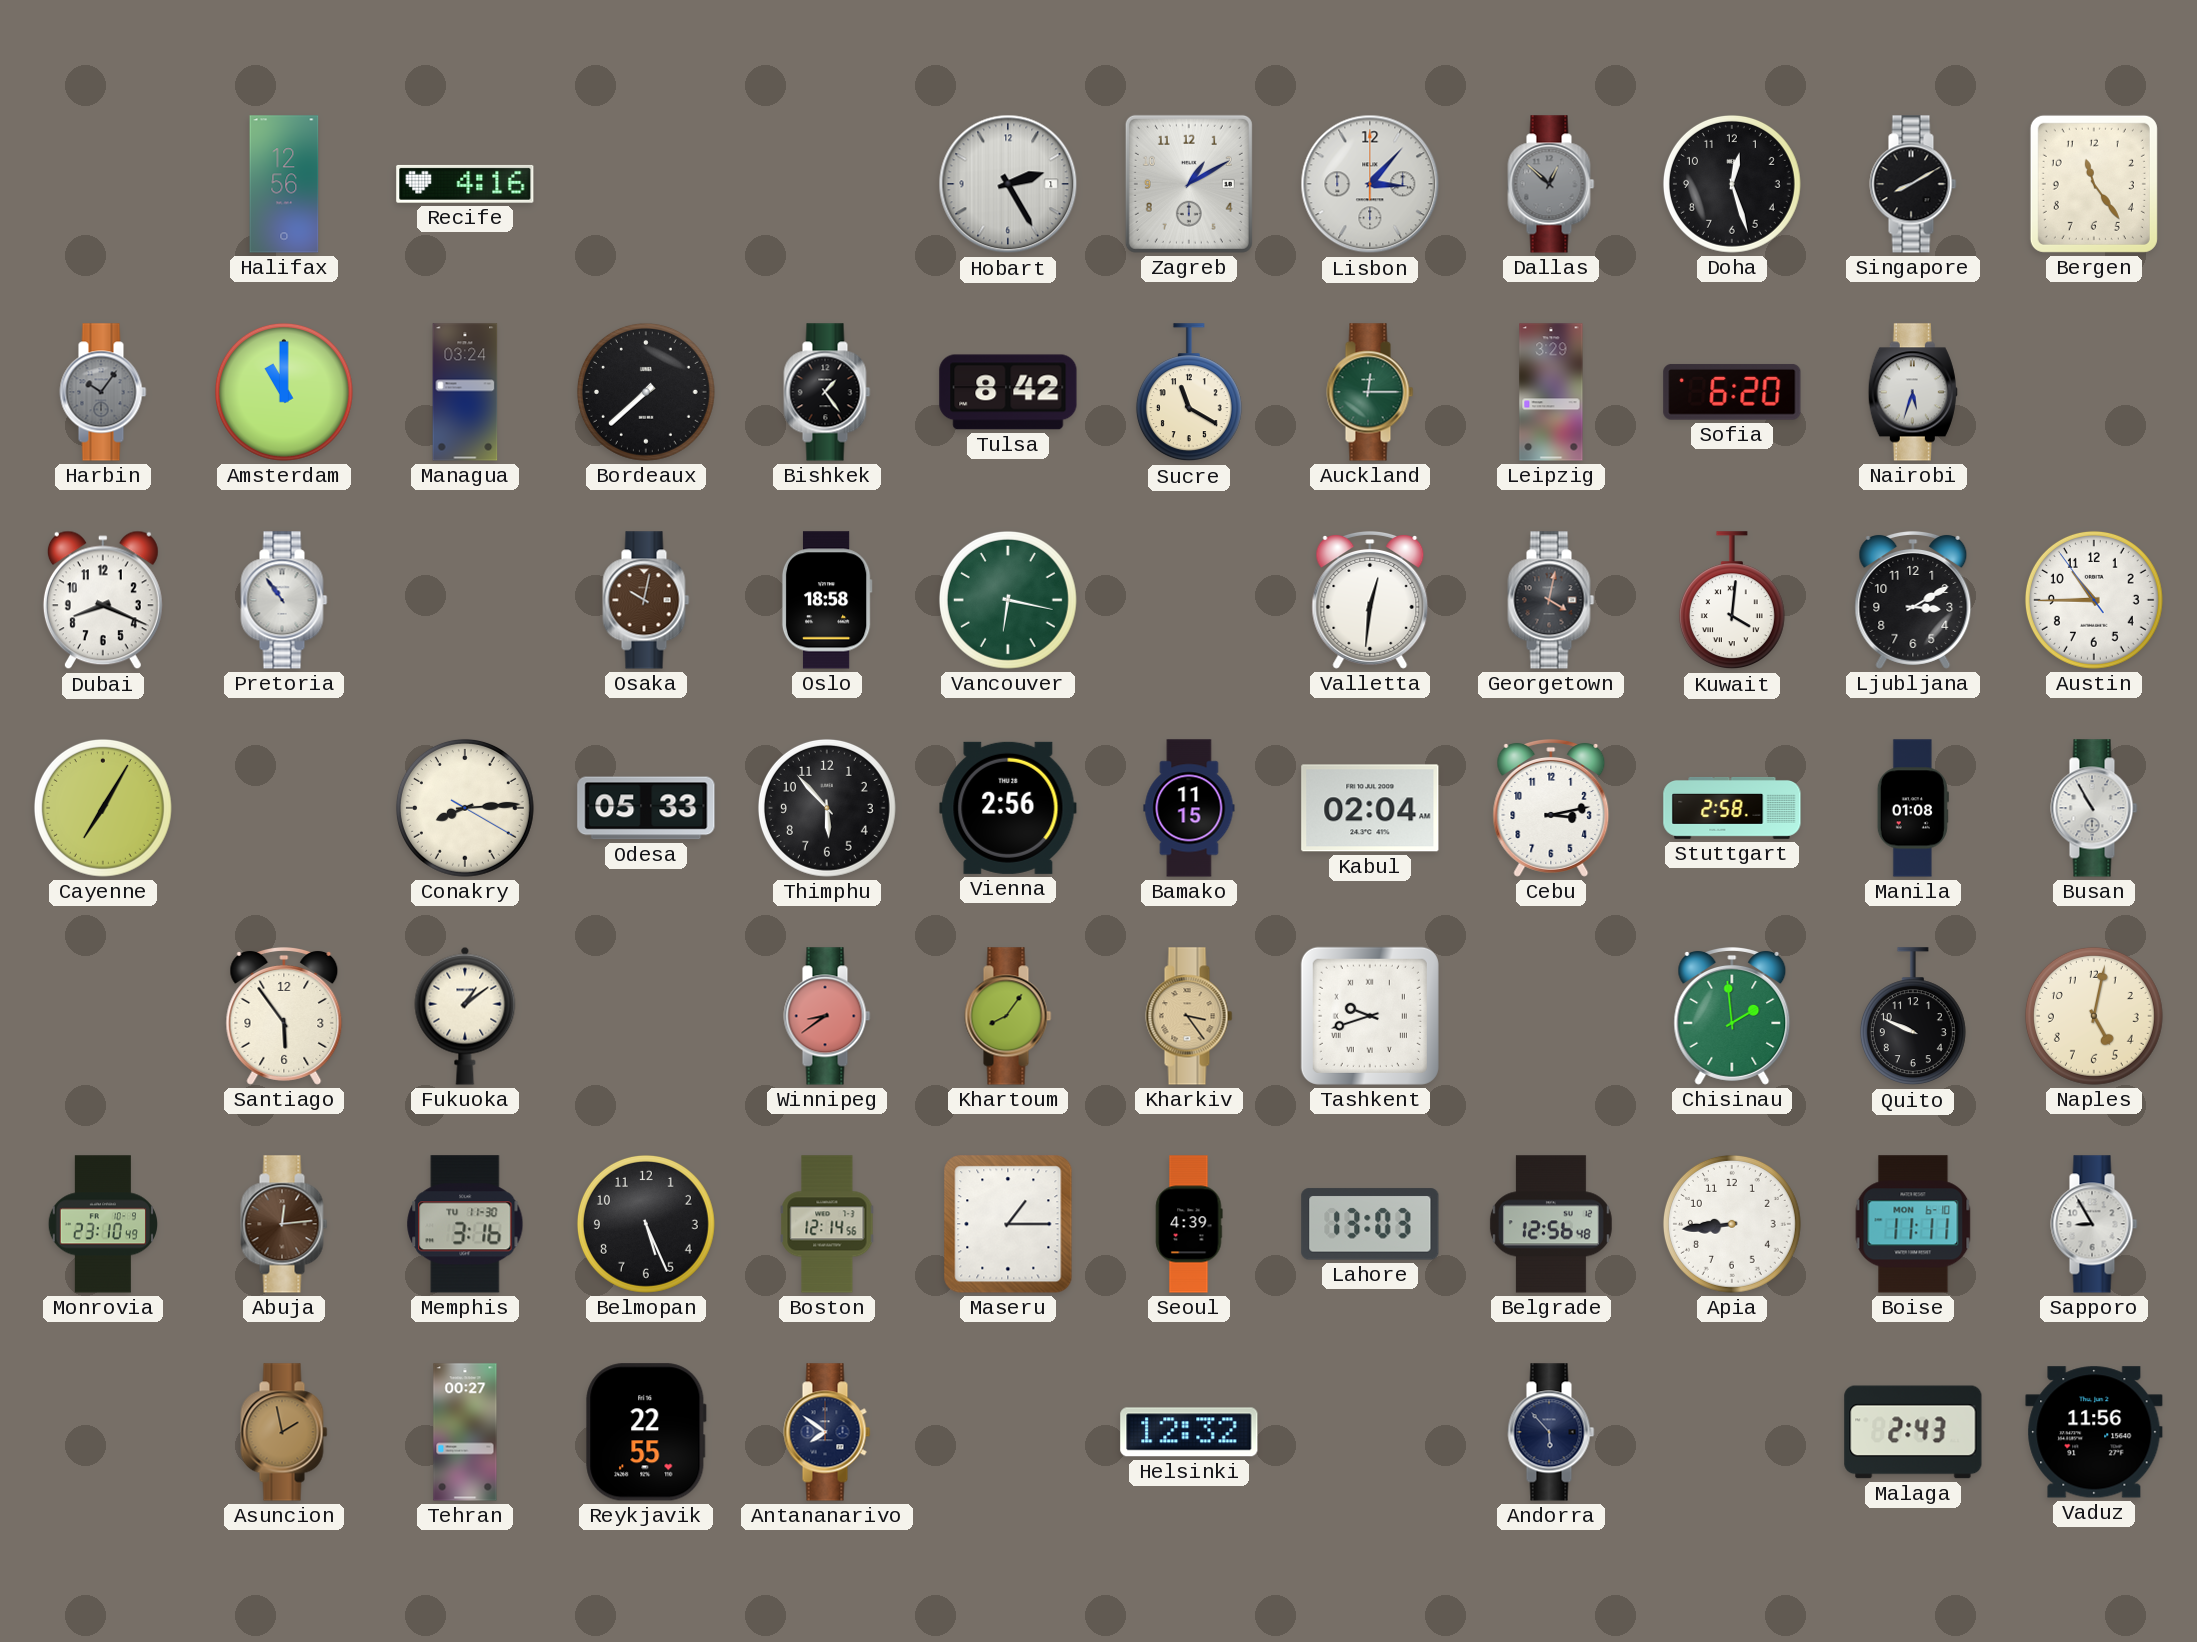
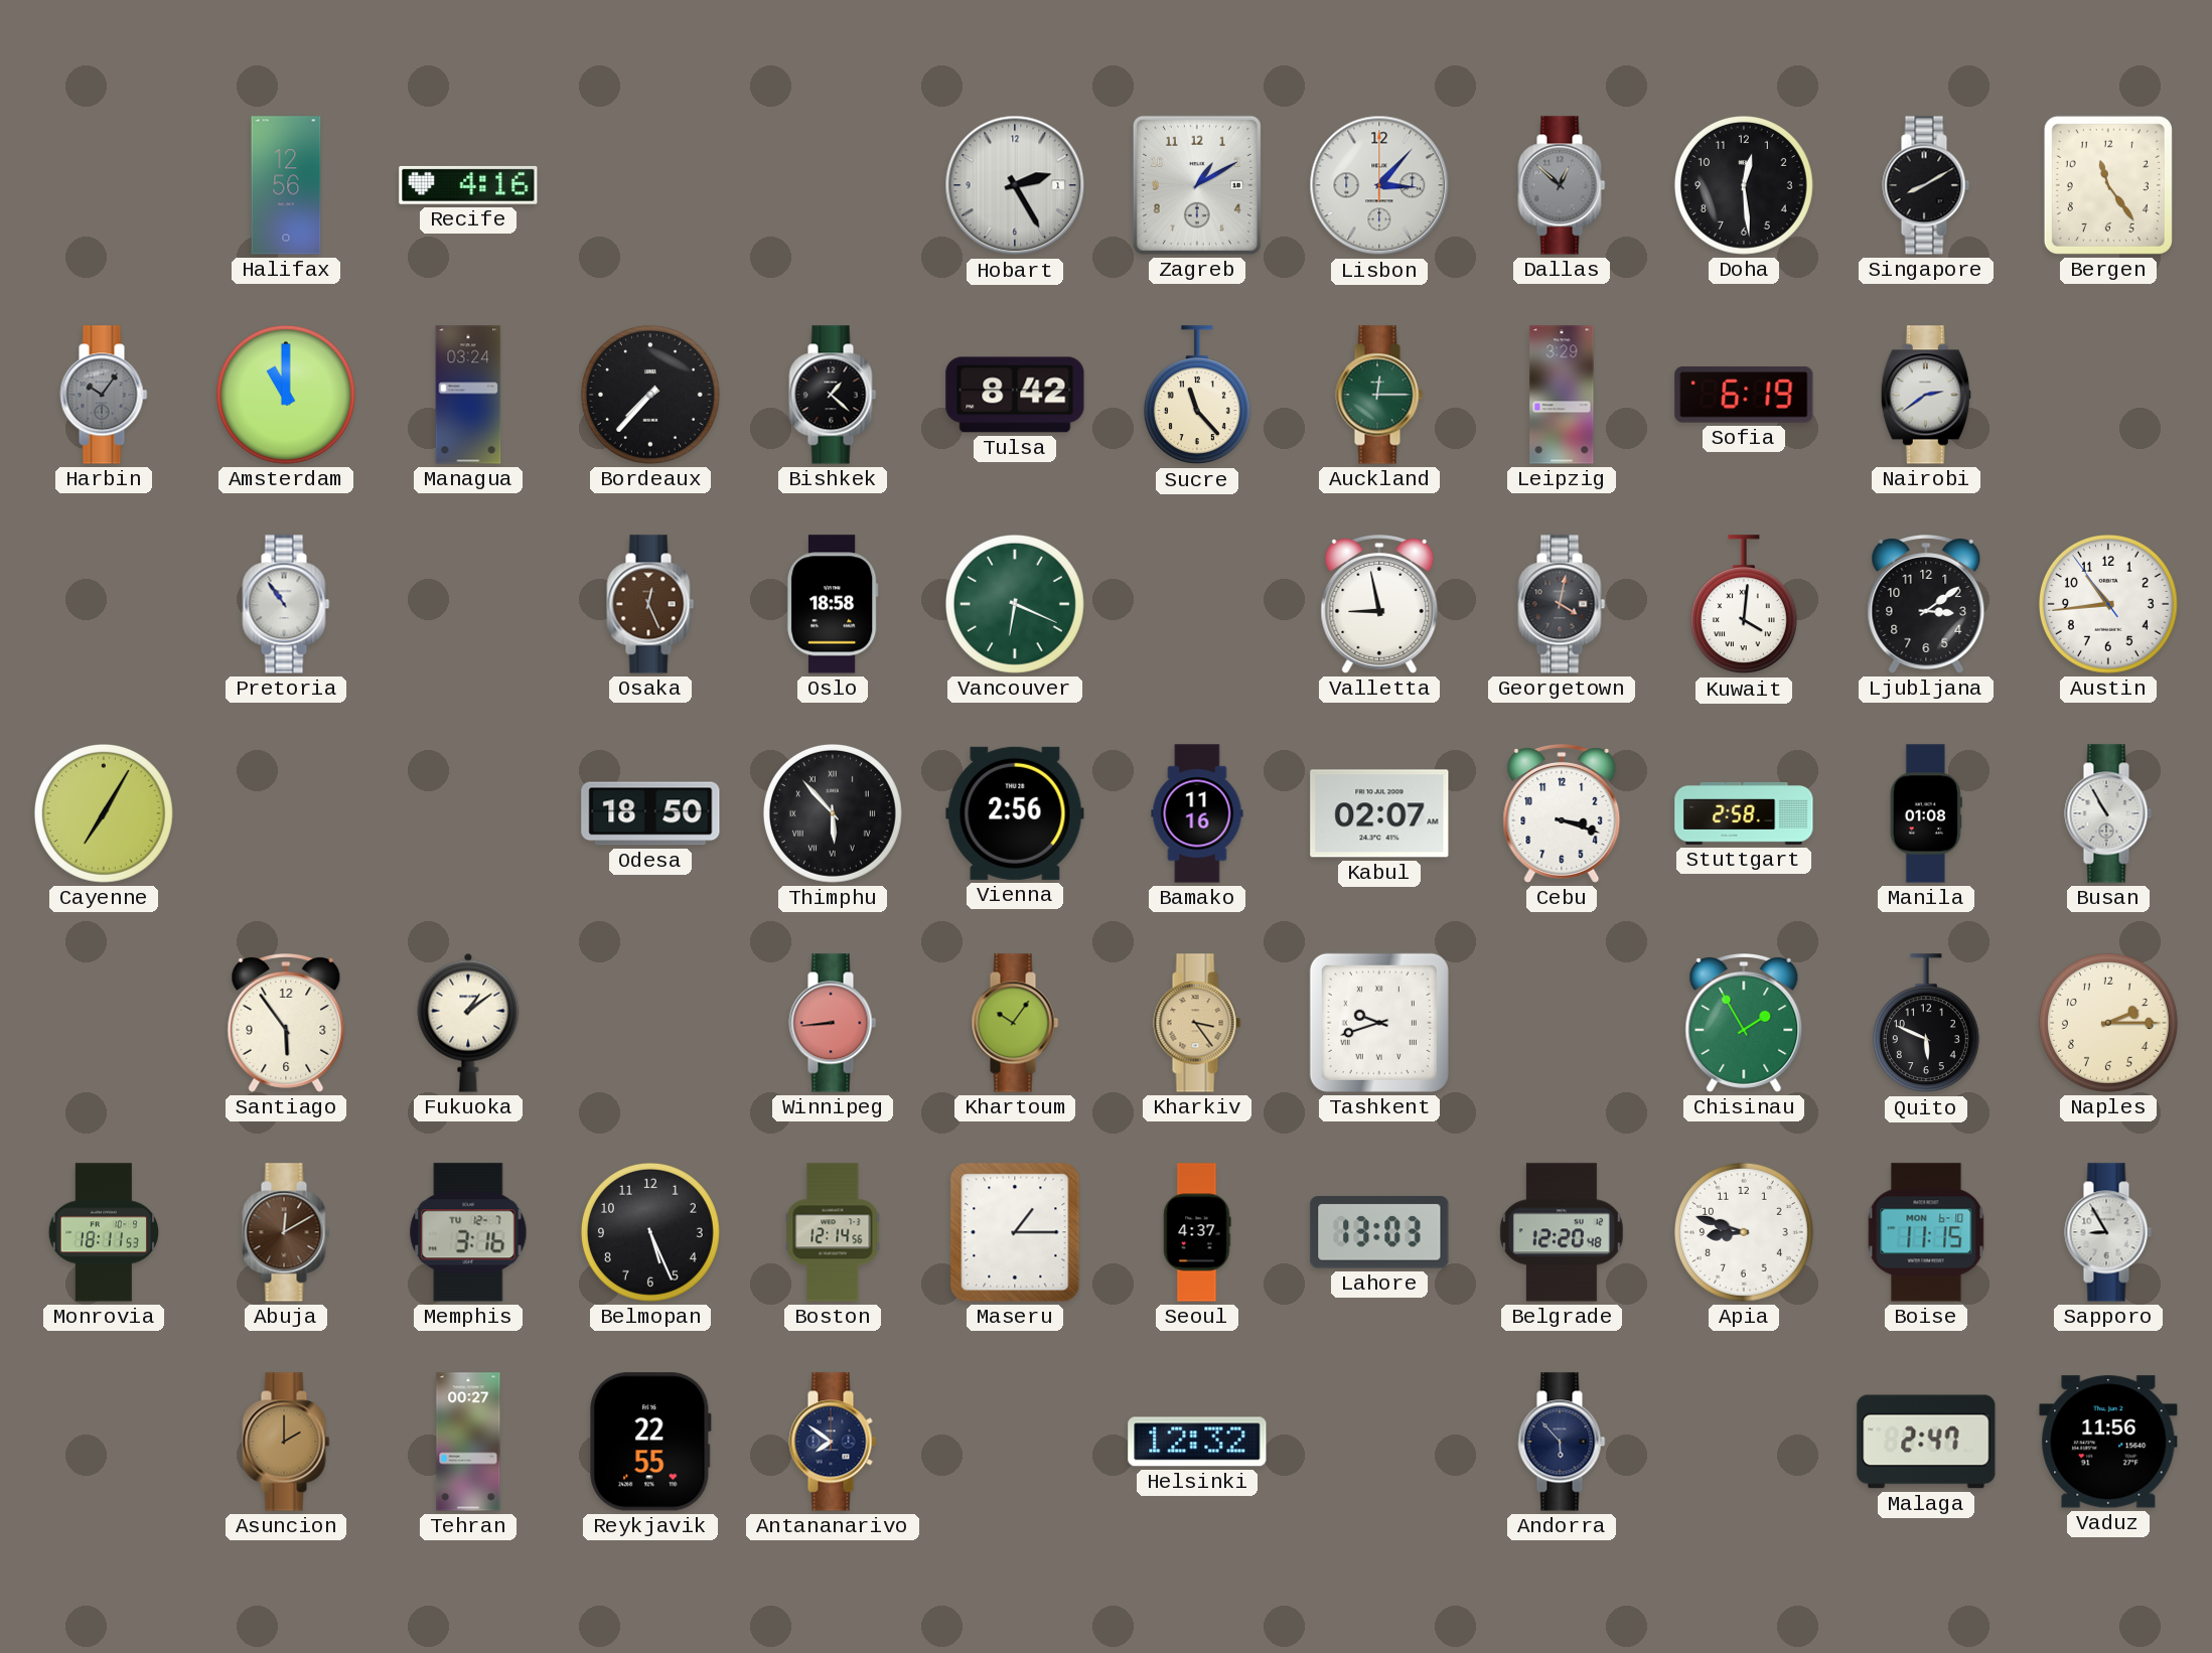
Doha: 12:27 -> 12:29
Bordeaux: 7:38 -> 7:37
Bishkek: 1:24 -> 1:22
Sucre: 11:20 -> 11:23
Sofia: 6:20 -> 6:19
Nairobi: 5:33 -> 2:39
Dubai: 8:19 -> none
Osaka: 10:02 -> 12:26
Vancouver: 6:17 -> 6:19
Valletta: 12:31 -> 8:58
Ljubljana: 3:10 -> 3:09
Austin: 10:44 -> 10:43
Conakry: 8:14 -> none
Odesa: 05:33 -> 18:50
Thimphu numerals: Arabic -> Roman
Bamako: 11:15 -> 11:16
Kabul: 02:04 -> 02:07
Cebu: 3:13 -> 3:18
Winnipeg: 8:39 -> 8:44
Khartoum: 8:06 -> 10:06
Chisinau: 1:59 -> 1:55
Quito: 9:49 -> 5:49
Naples: 5:02 -> 2:15
Monrovia: 23:10 -> 18:11
Abuja: 12:14 -> 12:10
Memphis date: TU 11-30 -> TU 12-7
Seoul: 4:39 -> 4:37
Belgrade: 12:56 -> 12:20
Apia: 8:44 -> 8:48
Boise: 11:11 -> 11:15
Asuncion: 1:58 -> 2:00
Malaga: 2:43 -> 2:47
